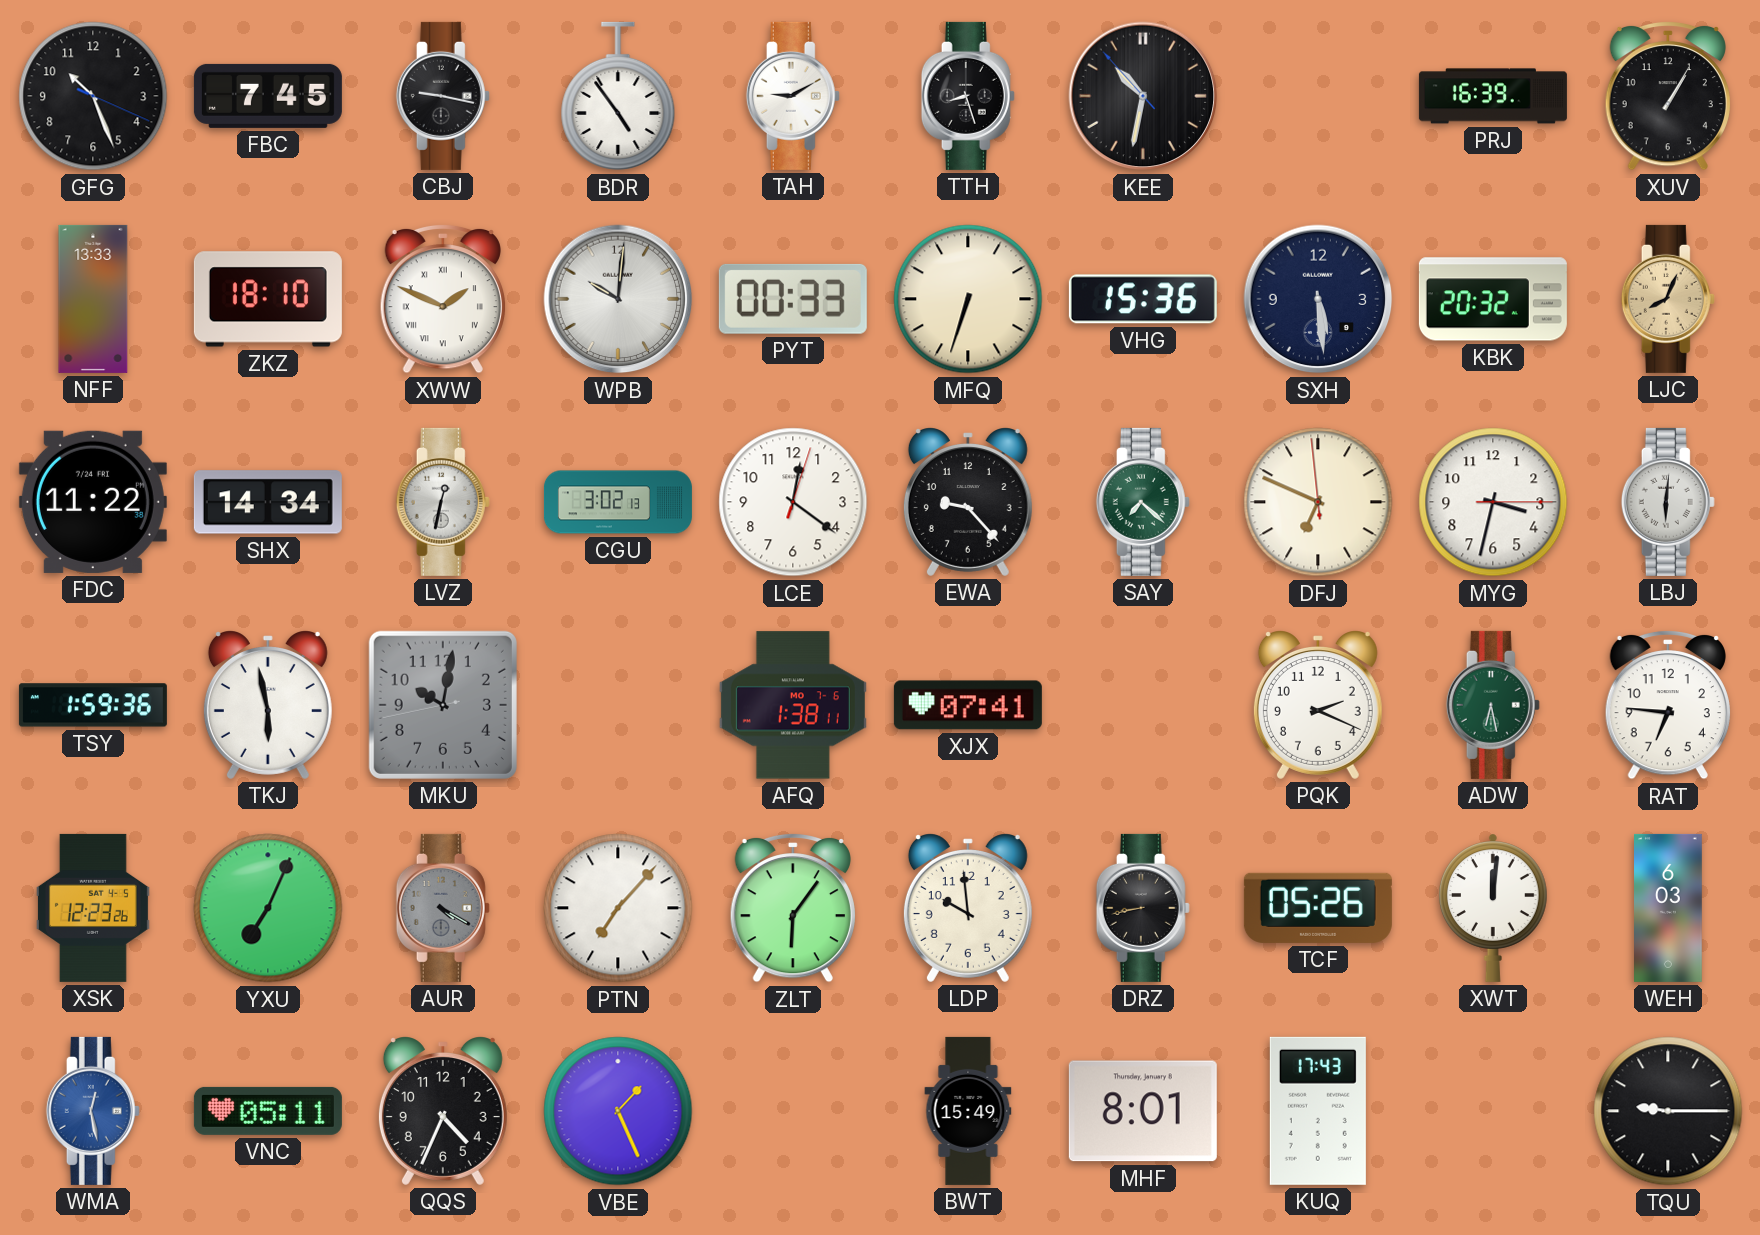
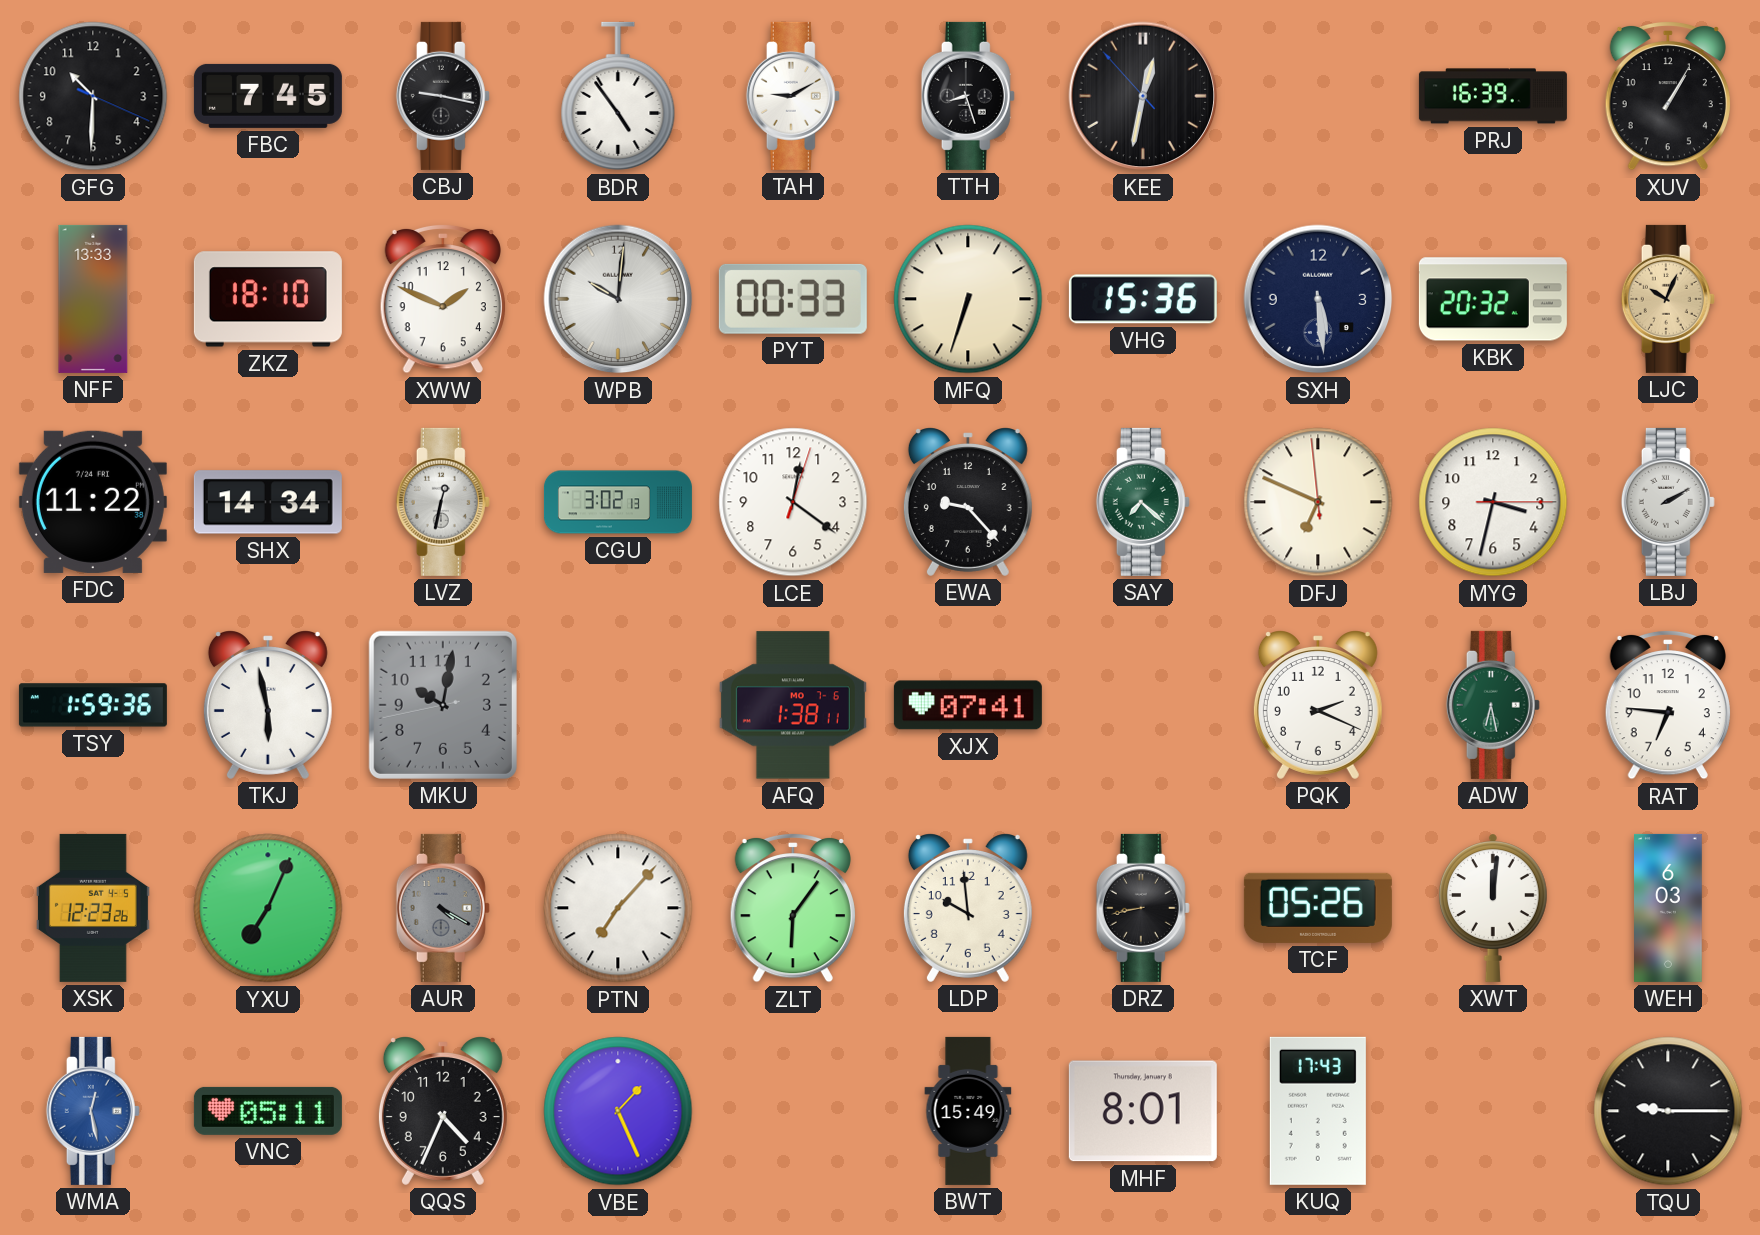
GFG: 10:26 -> 10:30
KEE: 10:31 -> 12:31
XWW numerals: Roman -> Arabic
LJC: 8:04 -> 10:04
LBJ: 6:01 -> 2:10
